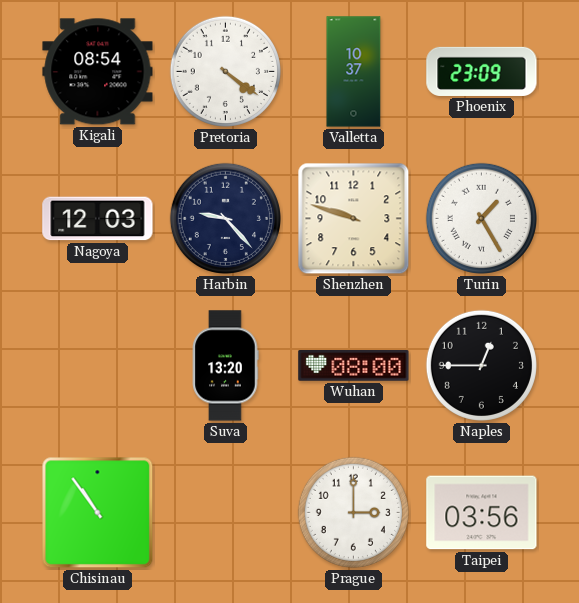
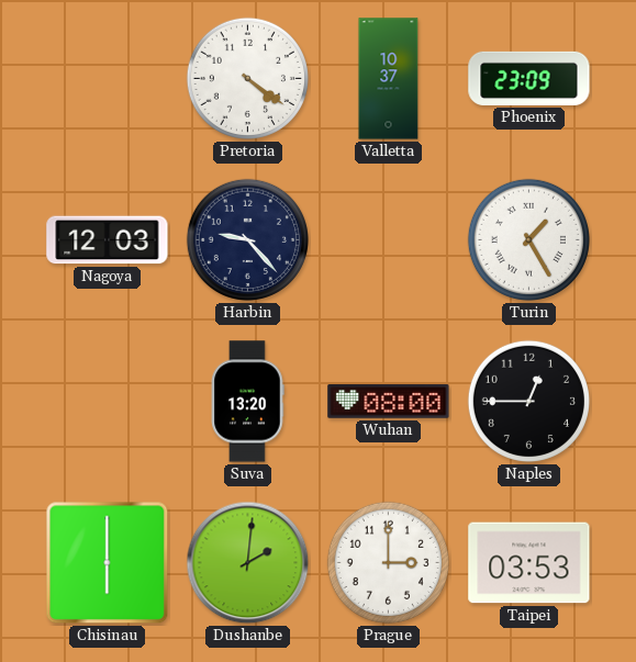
Kigali: 08:54 -> none
Shenzhen: 9:48 -> none
Chisinau: 10:54 -> 6:00
Dushanbe: none -> 2:01
Taipei: 03:56 -> 03:53
